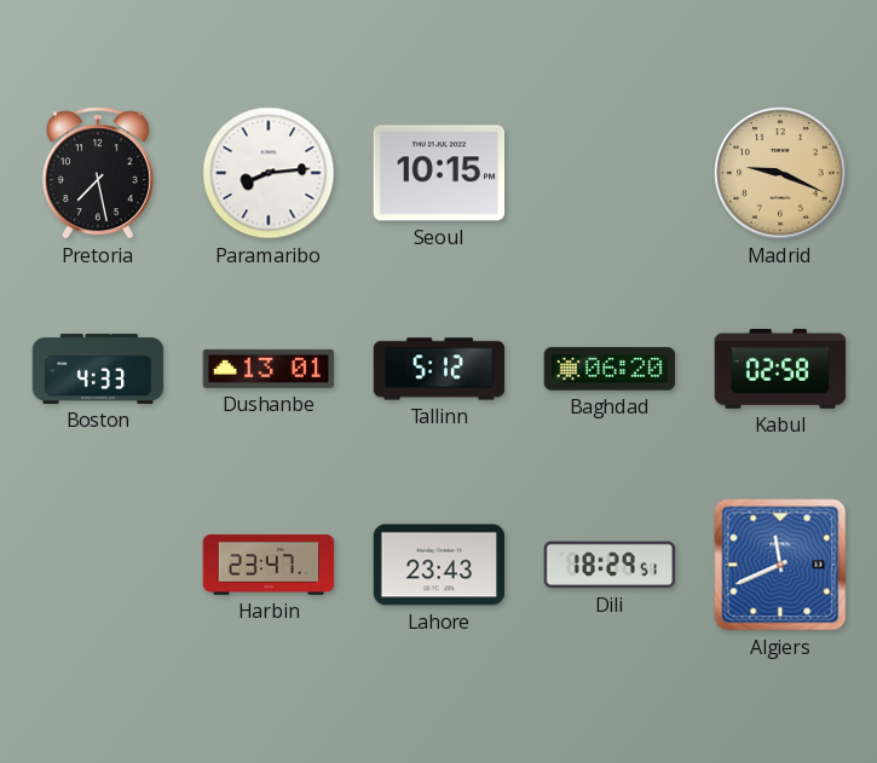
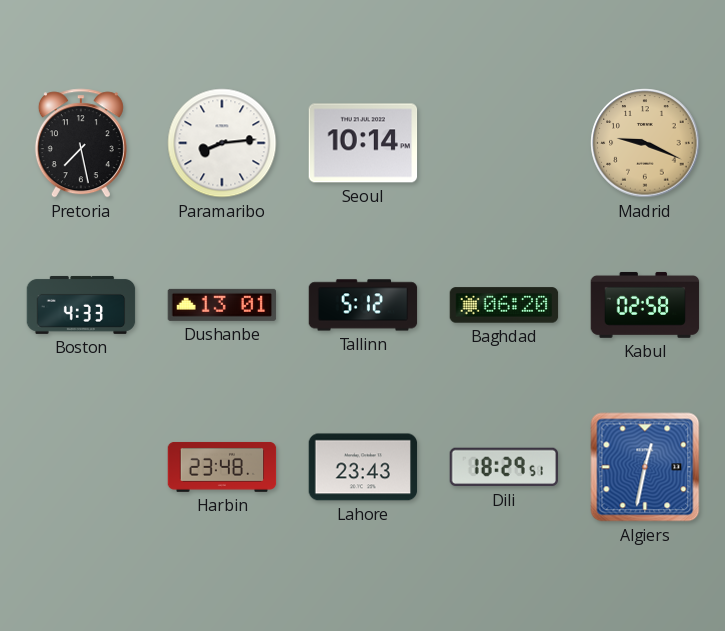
Seoul: 10:15 -> 10:14
Harbin: 23:47 -> 23:48
Algiers: 11:41 -> 12:32
